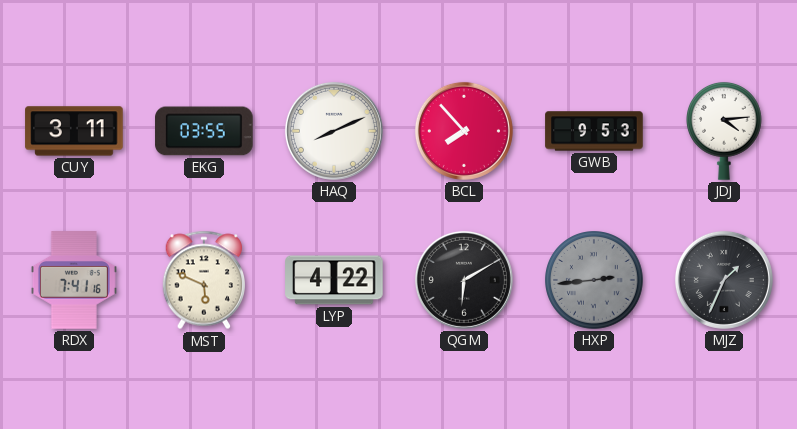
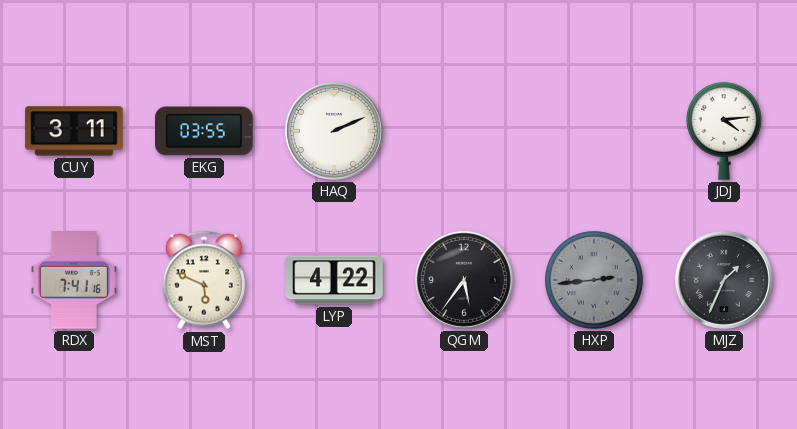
HAQ: 8:11 -> 2:11
BCL: 7:53 -> none
GWB: 9:53 -> none
QGM: 6:10 -> 5:36
